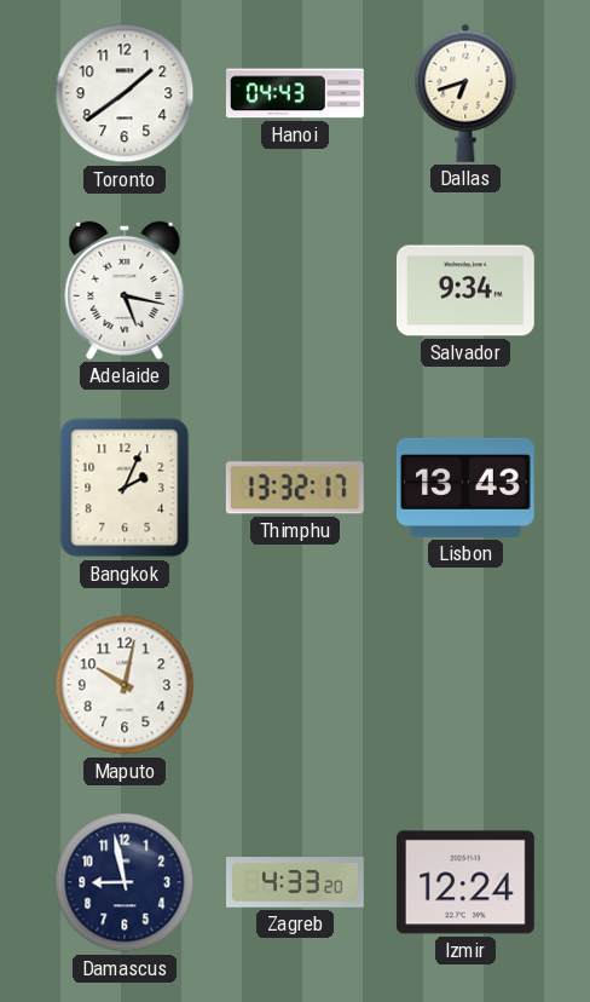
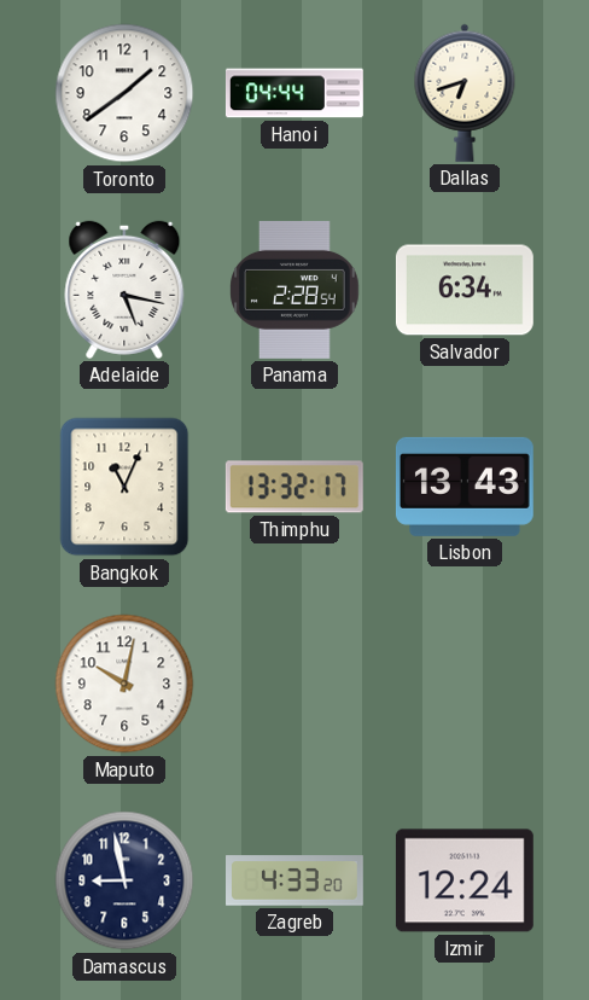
Hanoi: 04:43 -> 04:44
Panama: none -> 2:28
Salvador: 9:34 -> 6:34
Bangkok: 2:04 -> 11:04
